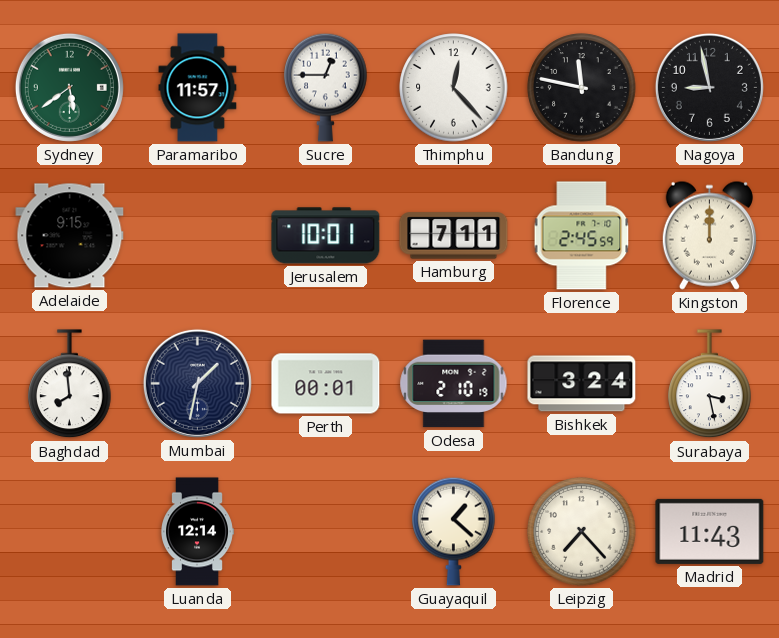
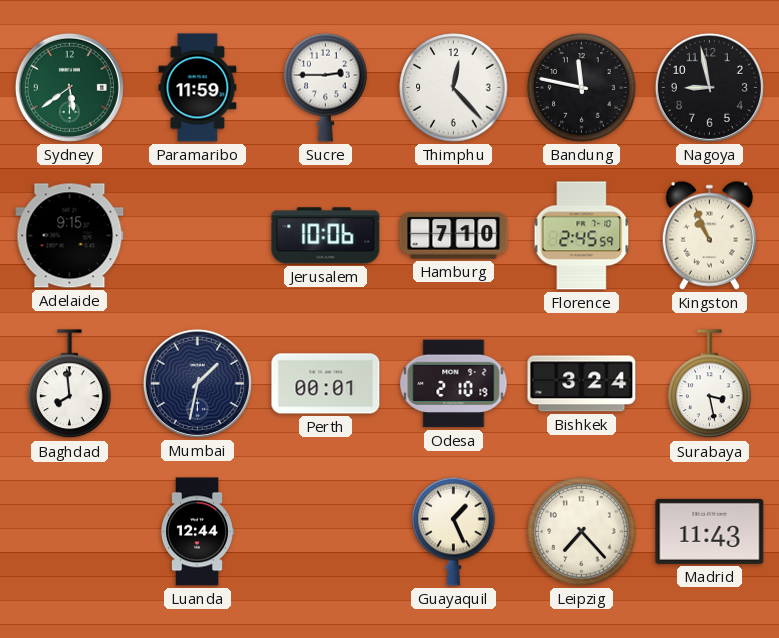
Paramaribo: 11:57 -> 11:59
Sucre: 12:45 -> 2:45
Jerusalem: 10:01 -> 10:06
Hamburg: 7:11 -> 7:10
Kingston: 12:00 -> 10:56
Luanda: 12:14 -> 12:44
Guayaquil: 1:22 -> 1:26
